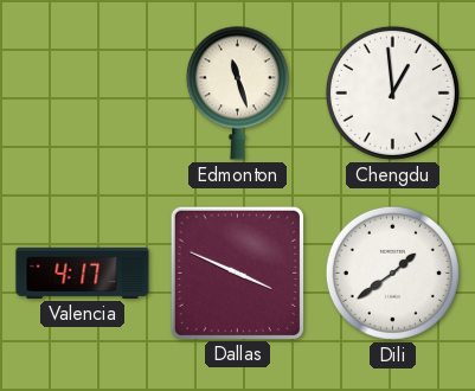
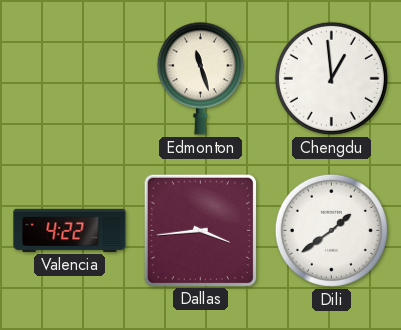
Valencia: 4:17 -> 4:22
Dallas: 3:49 -> 3:44
